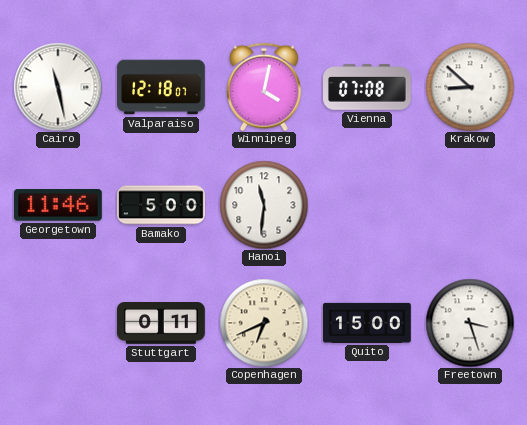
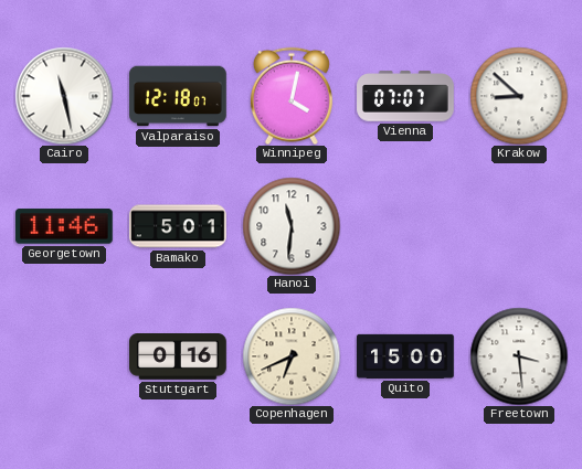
Vienna: 07:08 -> 07:07
Bamako: 5:00 -> 5:01
Stuttgart: 0:11 -> 0:16
Freetown: 3:27 -> 3:29
